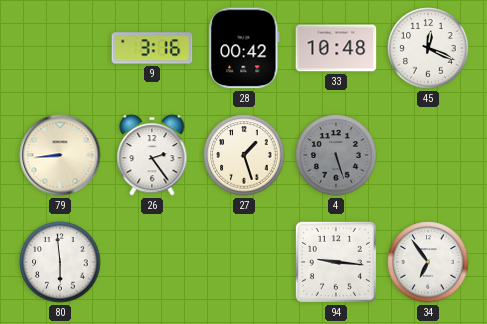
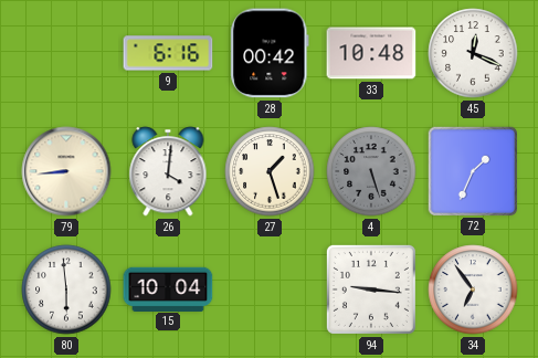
9: 3:16 -> 6:16
26: 2:24 -> 4:01
72: none -> 1:34
15: none -> 10:04
